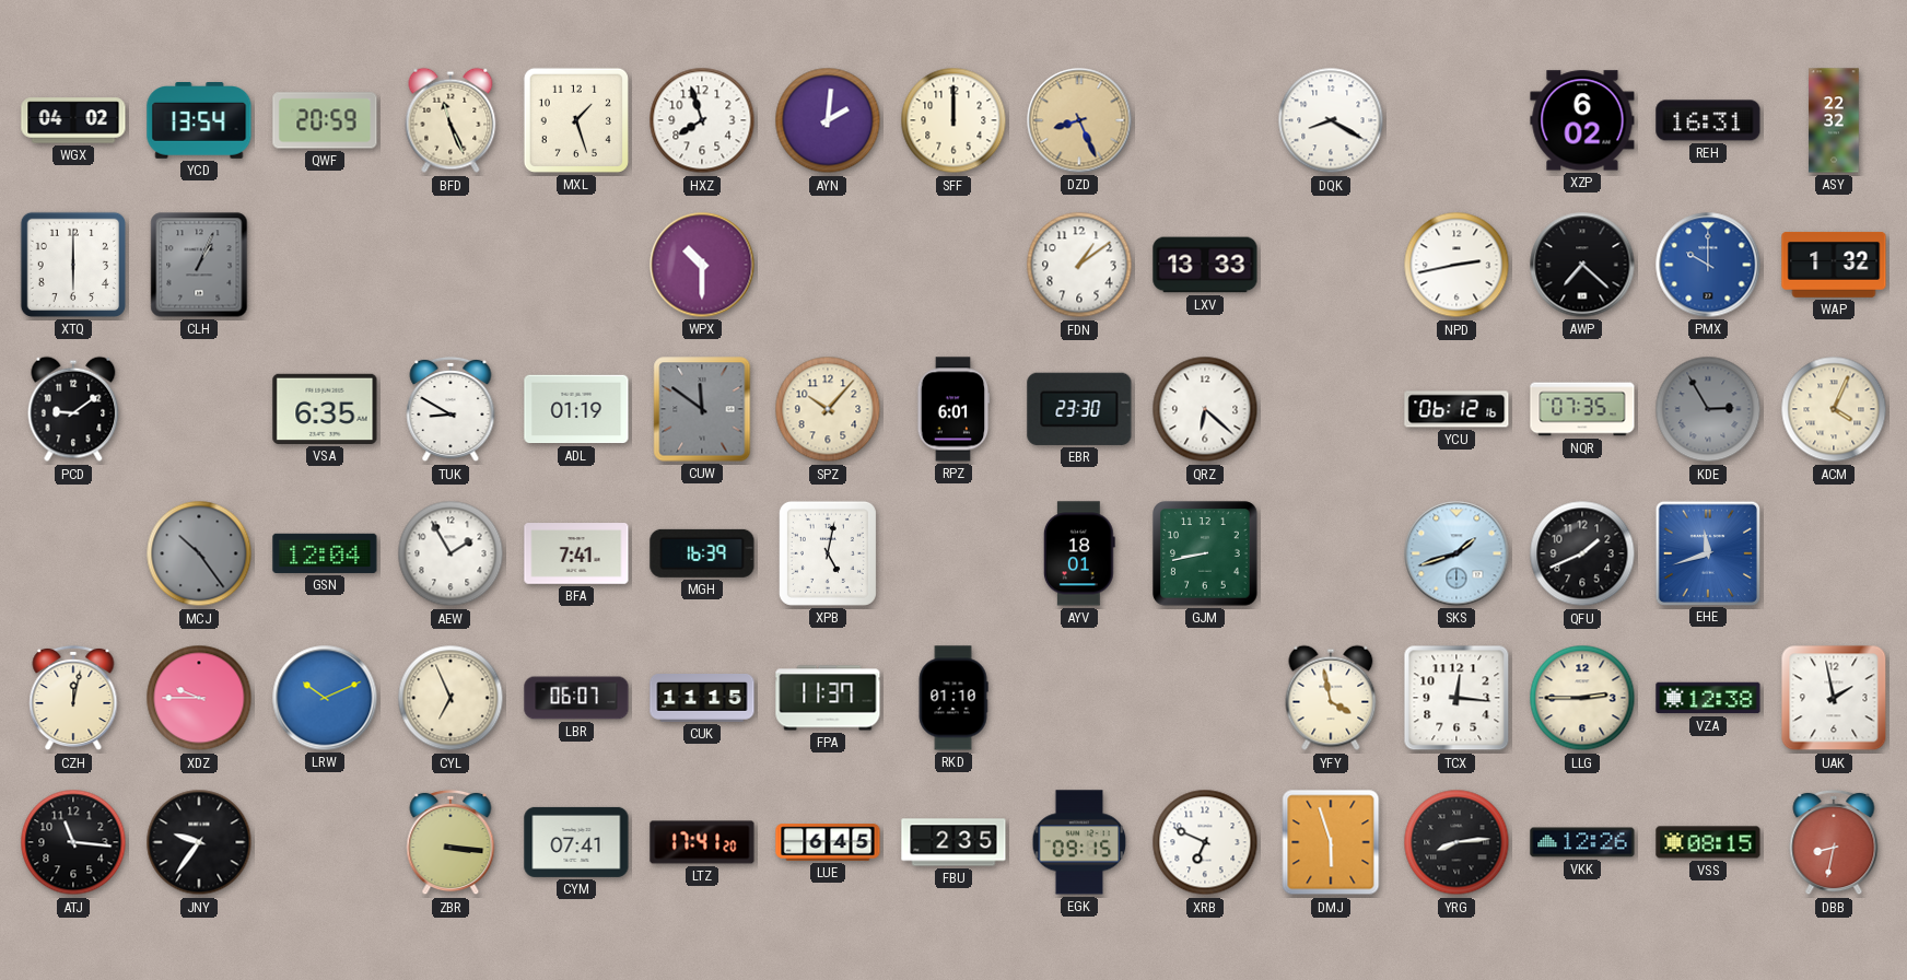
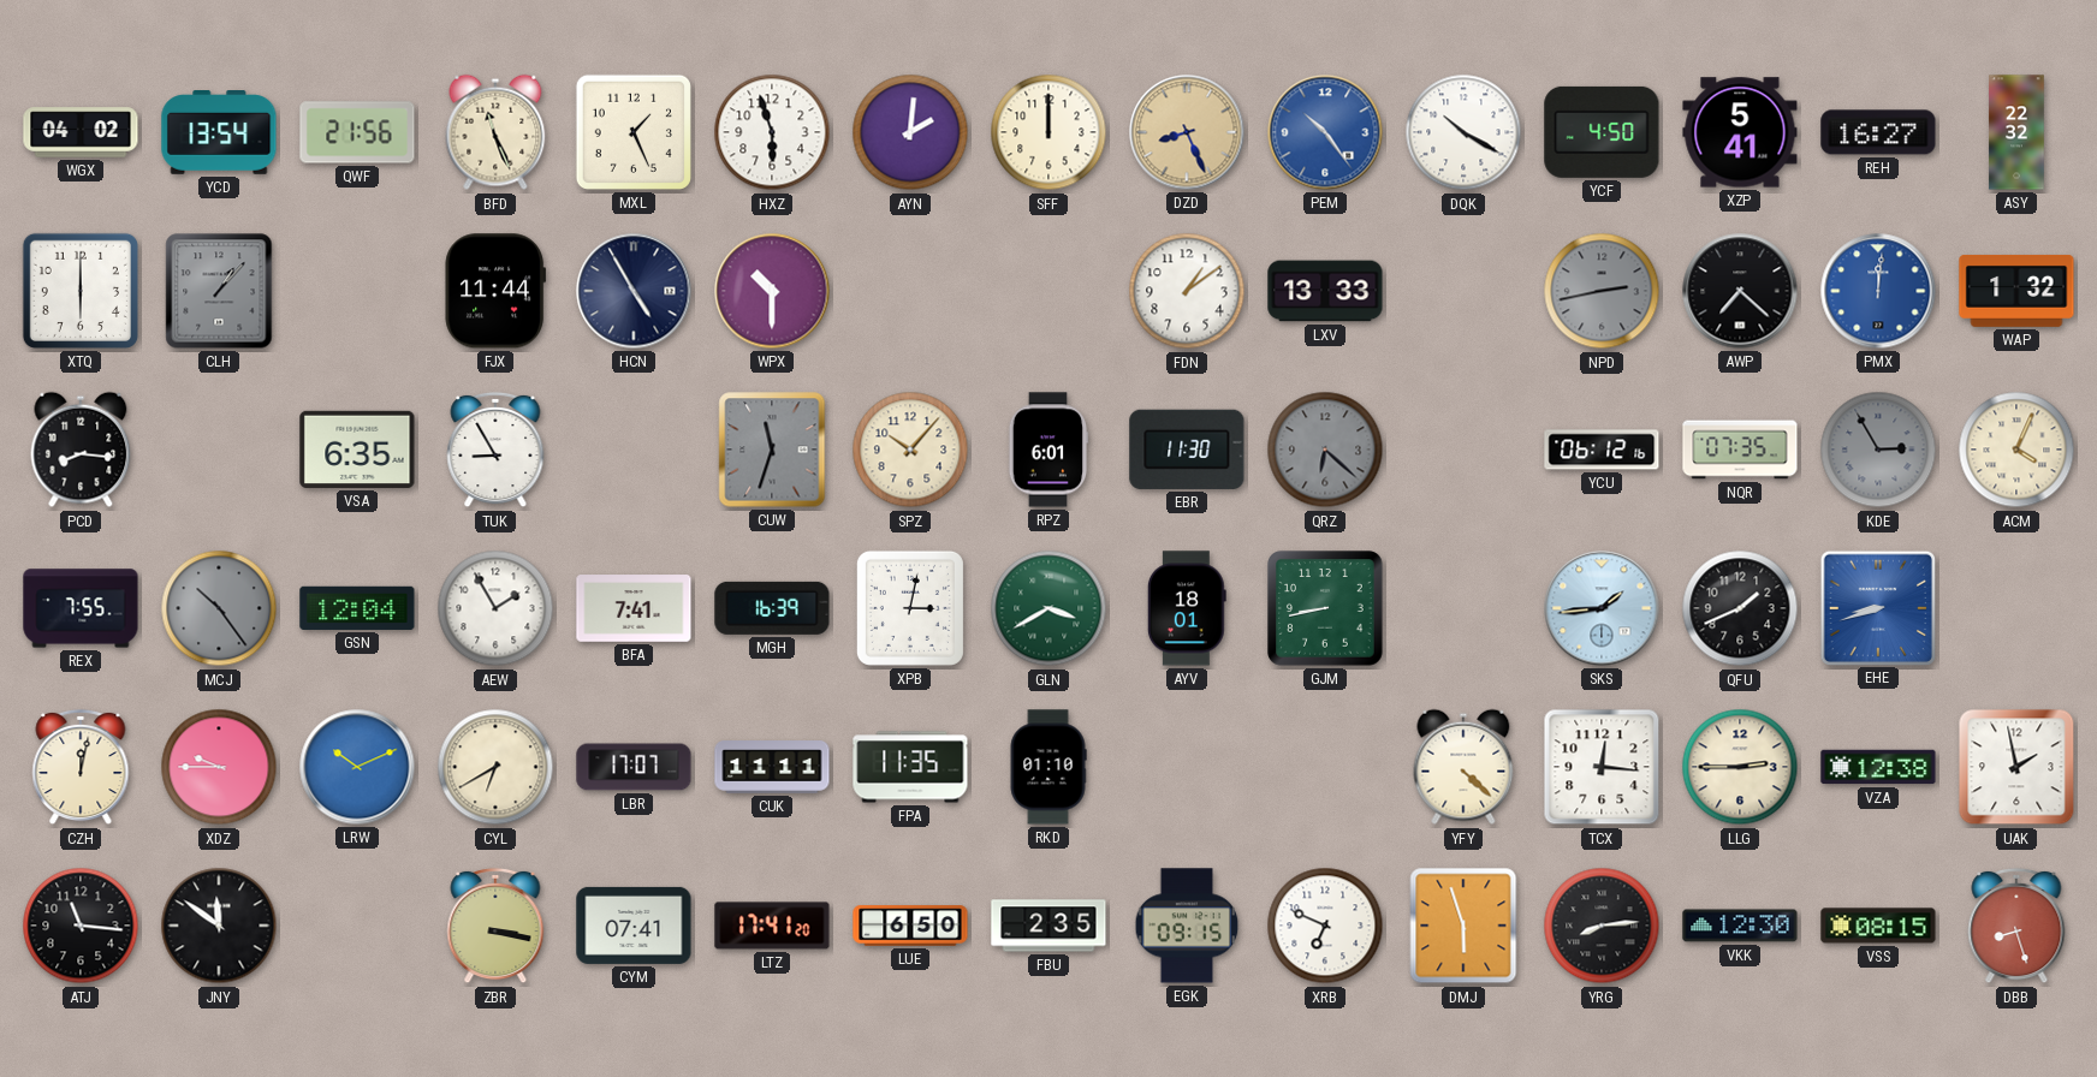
QWF: 20:59 -> 21:56
MXL: 1:27 -> 1:26
HXZ: 7:57 -> 5:57
PEM: none -> 10:24
DQK: 8:20 -> 10:20
YCF: none -> 4:50
XZP: 6:02 -> 5:41
REH: 16:31 -> 16:27
CLH: 1:04 -> 1:07
FJX: none -> 11:44
HCN: none -> 4:55
NPD dial: white -> grey
PMX: 10:00 -> 12:01
PCD: 9:09 -> 8:16
TUK: 8:50 -> 8:55
ADL: 01:19 -> none
CUW: 11:51 -> 11:33
EBR: 23:30 -> 11:30
QRZ dial: white -> grey
REX: none -> 7:55
XPB: 5:02 -> 3:02
GLN: none -> 3:40
SKS: 1:42 -> 1:44
EHE: 11:42 -> 8:42
CYL: 6:56 -> 6:40
LBR: 06:07 -> 17:07
CUK: 11:15 -> 11:11
FPA: 11:37 -> 11:35
YFY: 3:58 -> 4:22
JNY: 9:36 -> 11:51
ZBR: 3:16 -> 3:17
LUE: 6:45 -> 6:50
VKK: 12:26 -> 12:30
DBB: 8:32 -> 8:27
